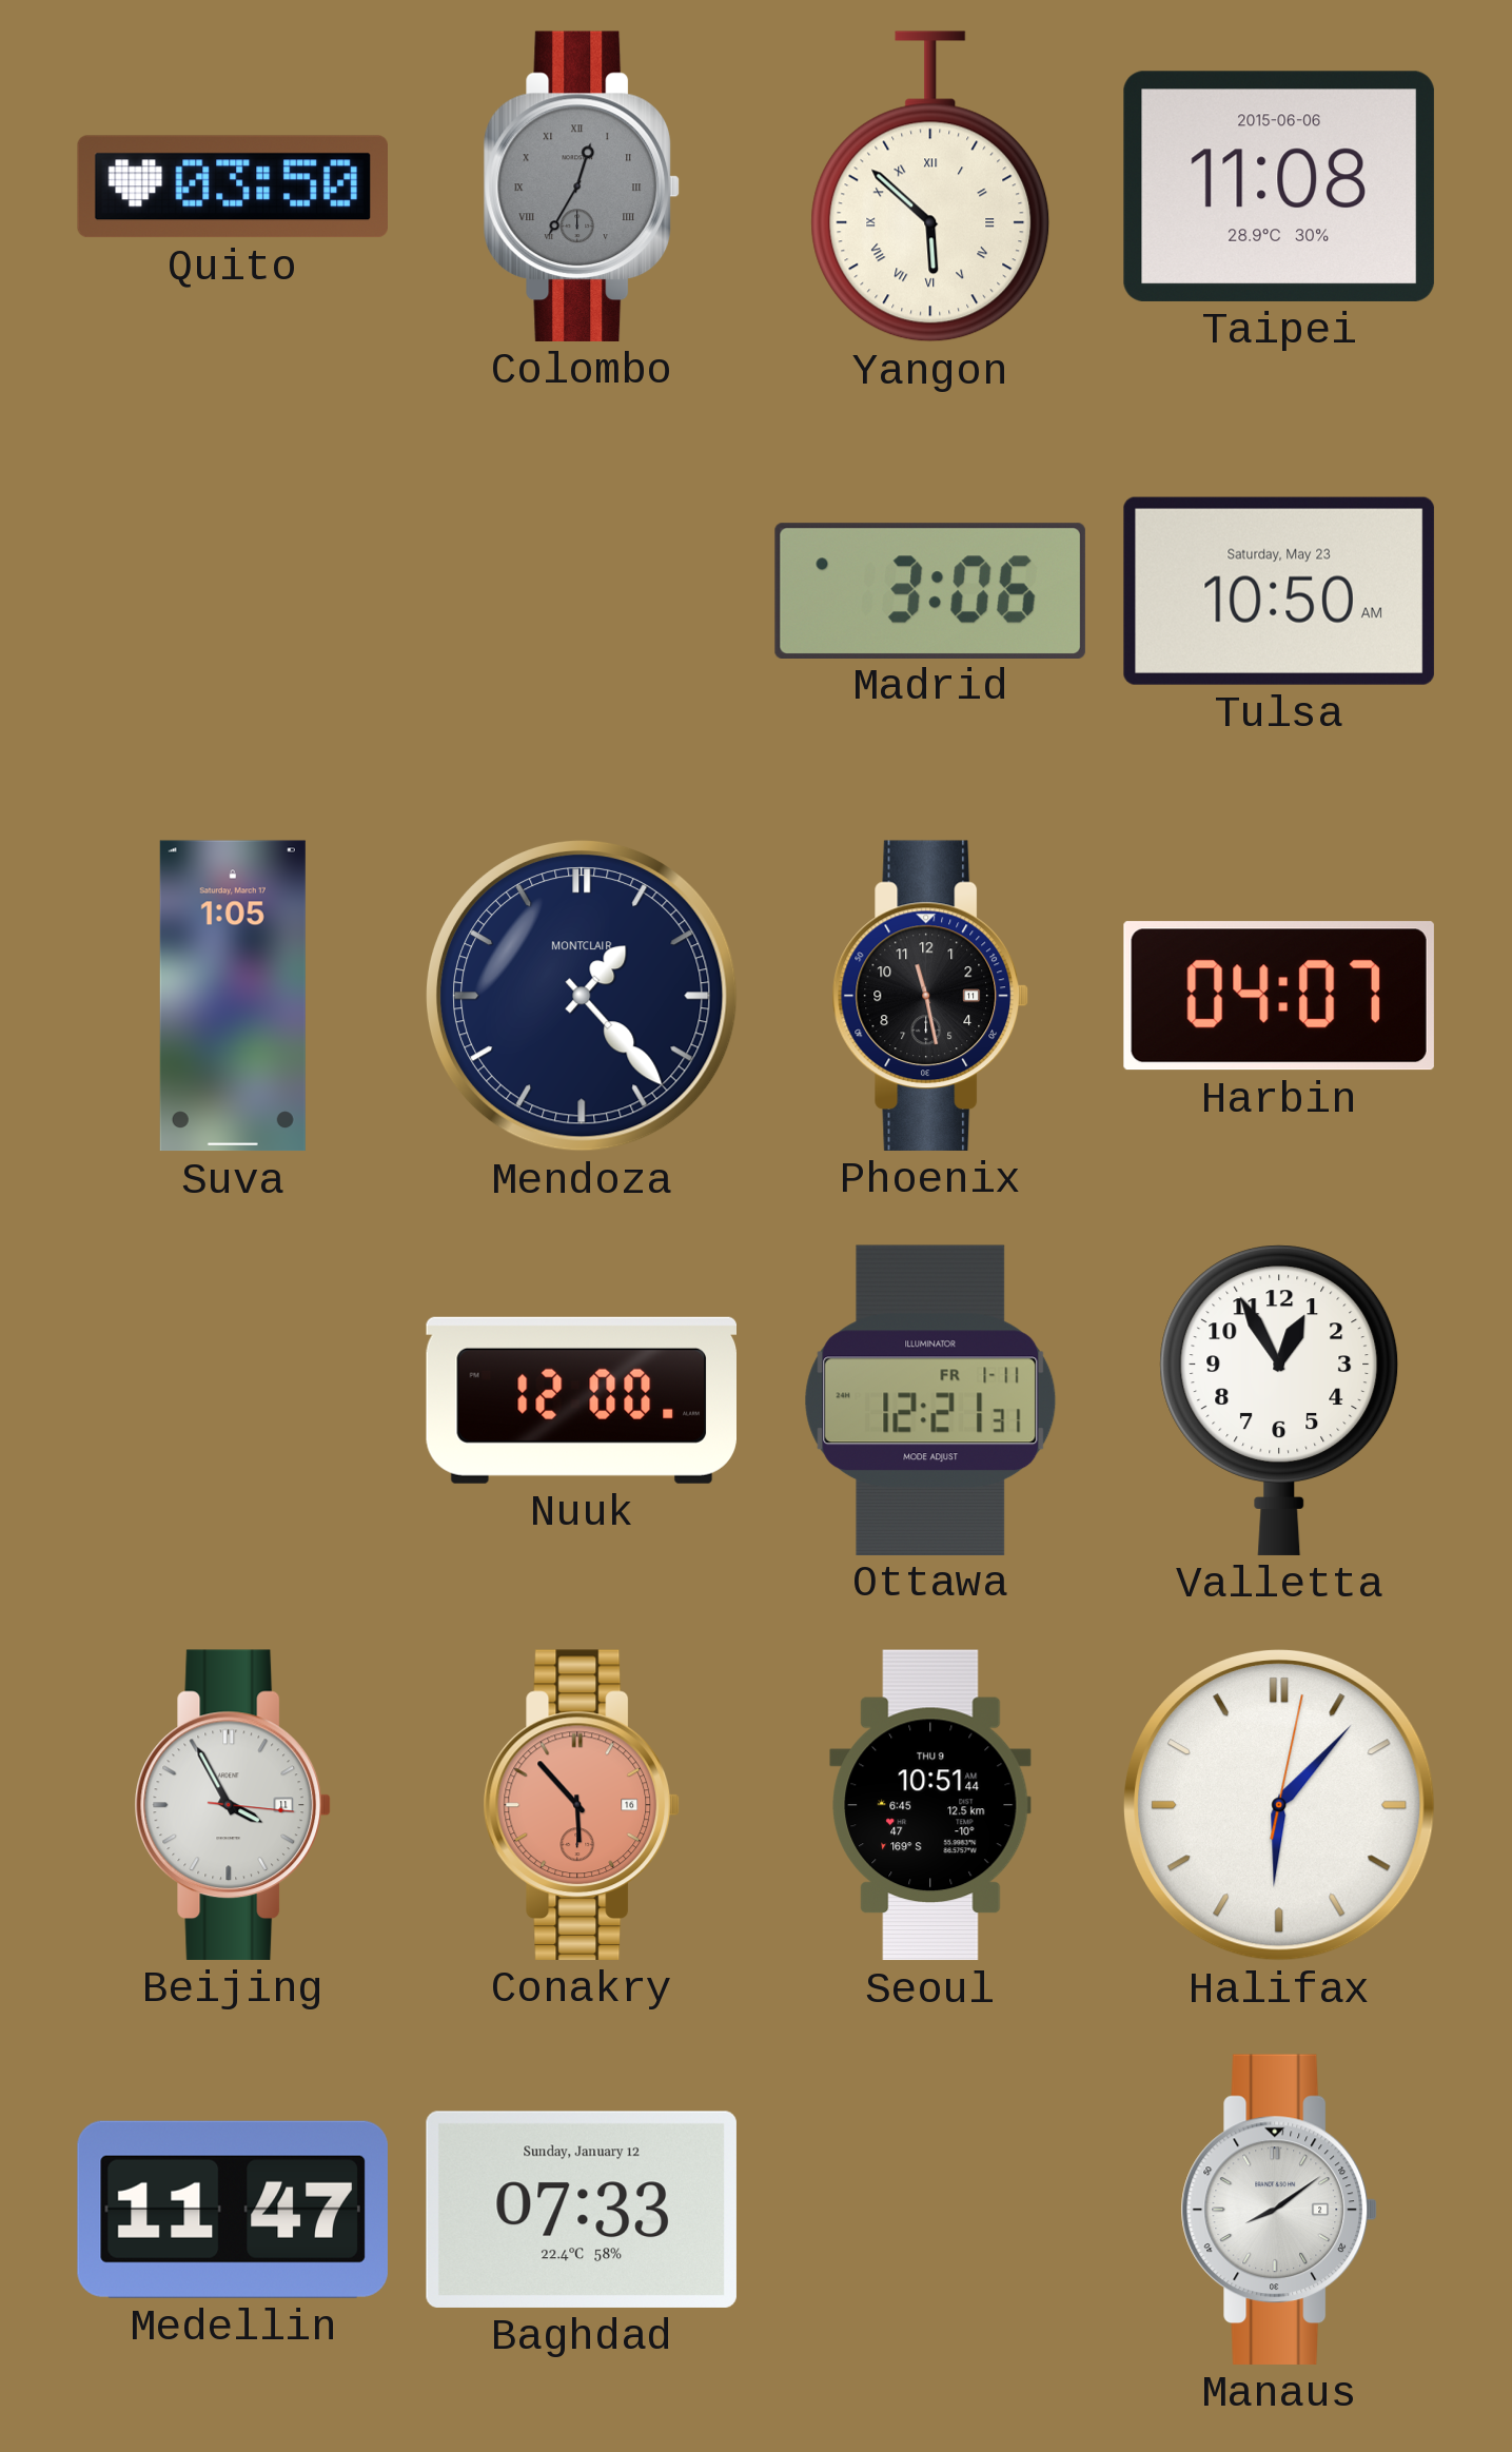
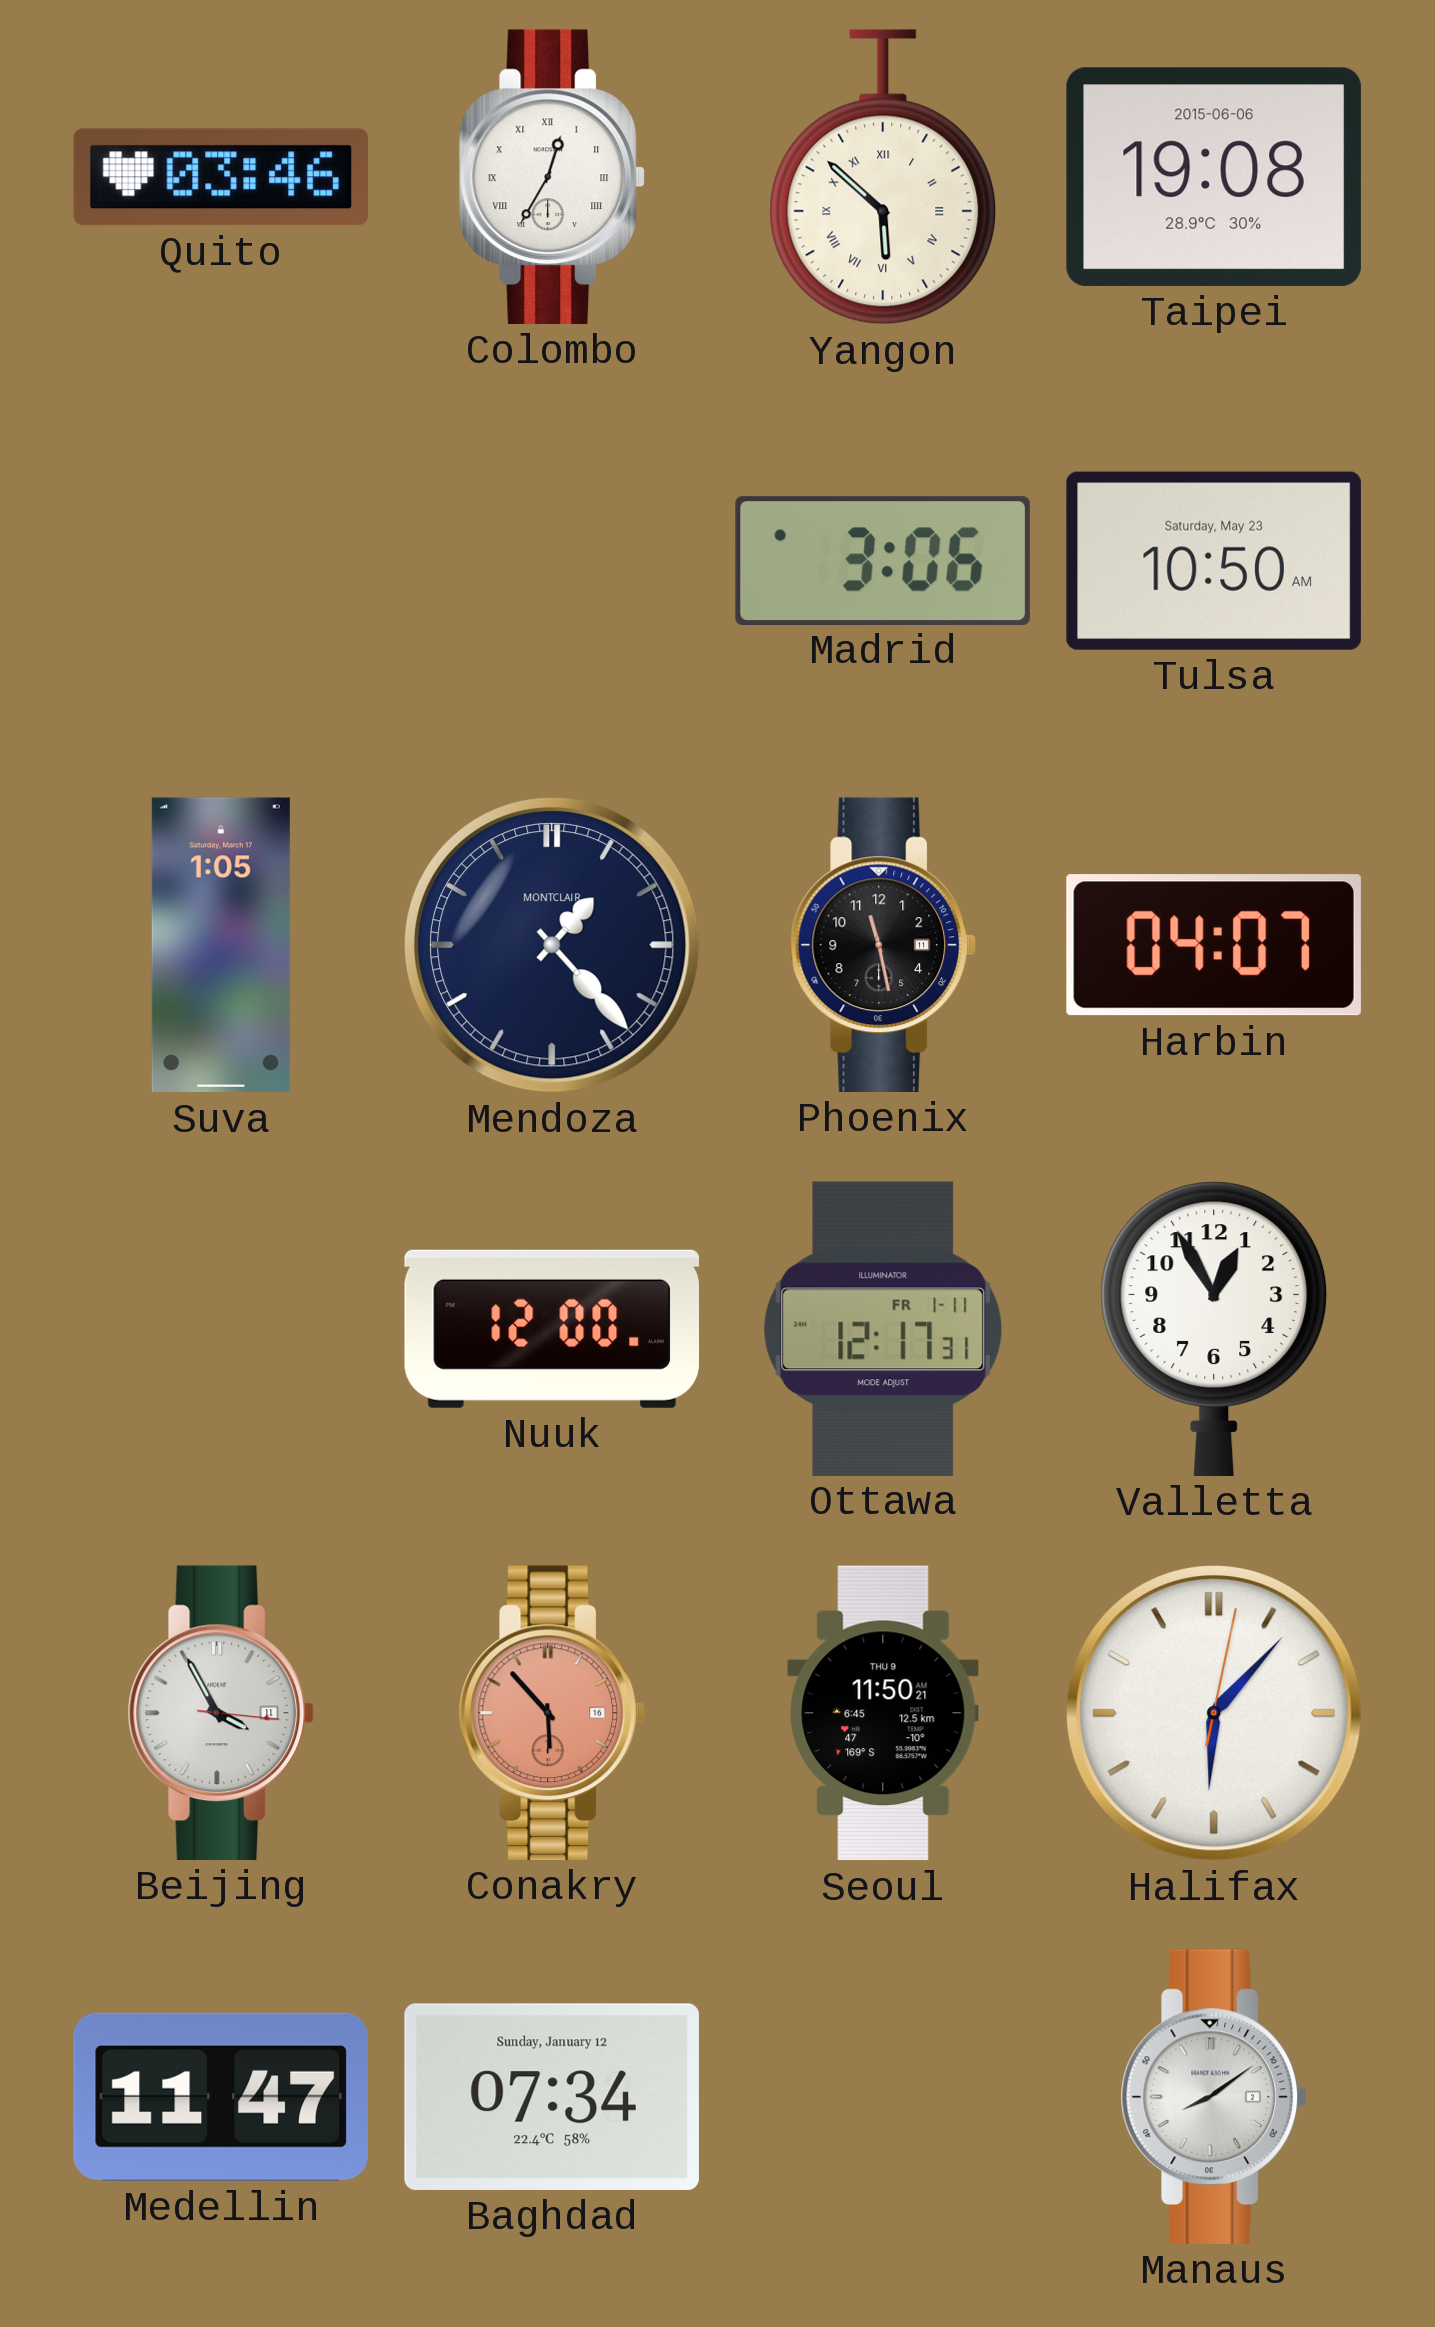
Quito: 03:50 -> 03:46
Colombo dial: grey -> white
Taipei: 11:08 -> 19:08
Ottawa: 12:21 -> 12:17
Seoul: 10:51 -> 11:50
Baghdad: 07:33 -> 07:34
